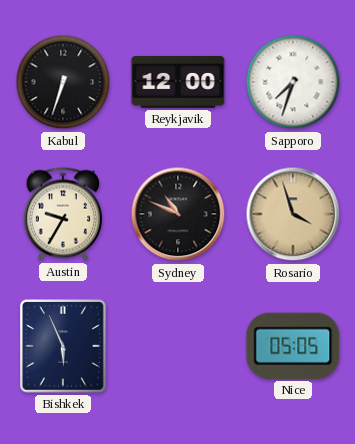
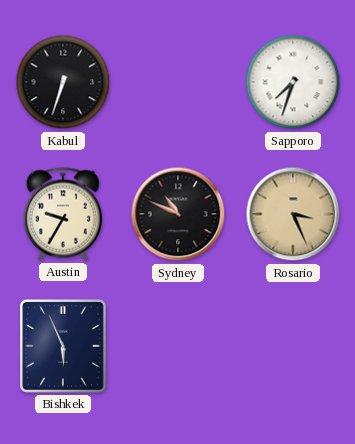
Reykjavik: 12:00 -> none
Rosario: 3:57 -> 3:26
Nice: 05:05 -> none
